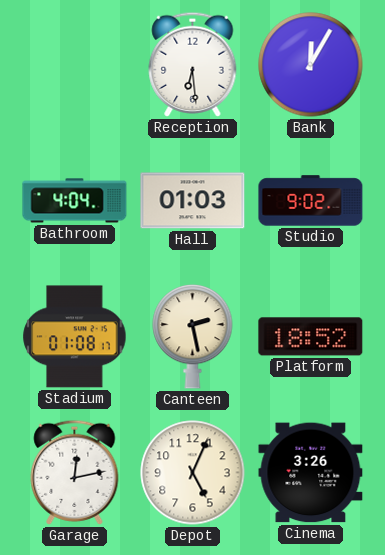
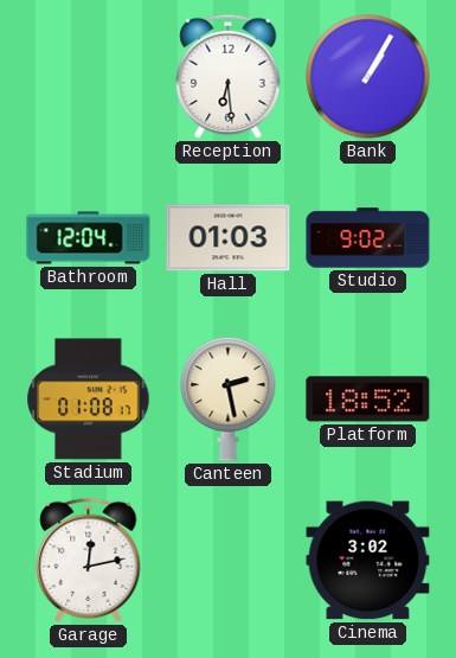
Bank: 12:05 -> 1:05
Bathroom: 4:04 -> 12:04
Depot: 5:04 -> none
Cinema: 3:26 -> 3:02
